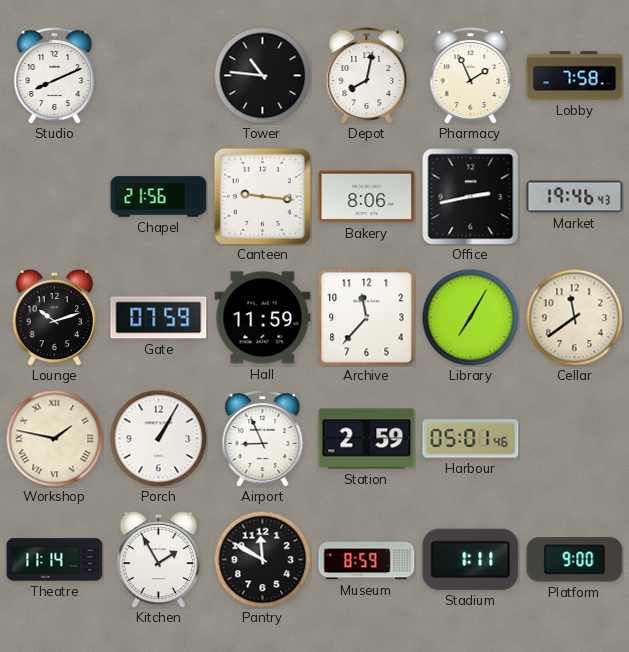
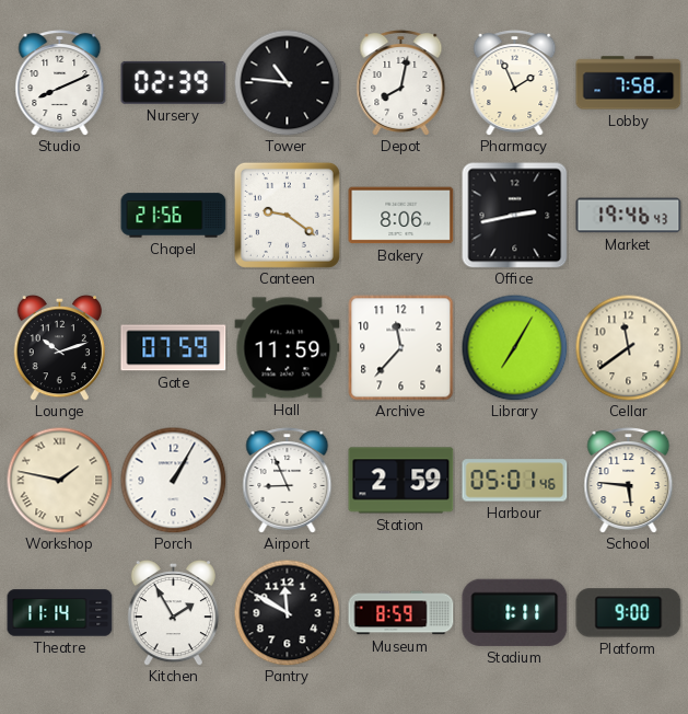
Nursery: none -> 02:39
Canteen: 9:16 -> 9:21
School: none -> 5:46
